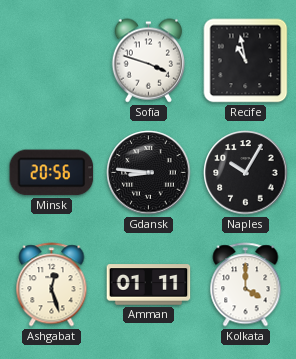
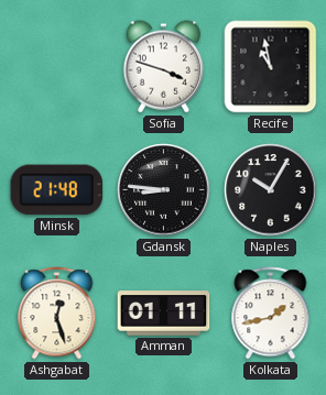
Minsk: 20:56 -> 21:48
Kolkata: 4:00 -> 1:43
